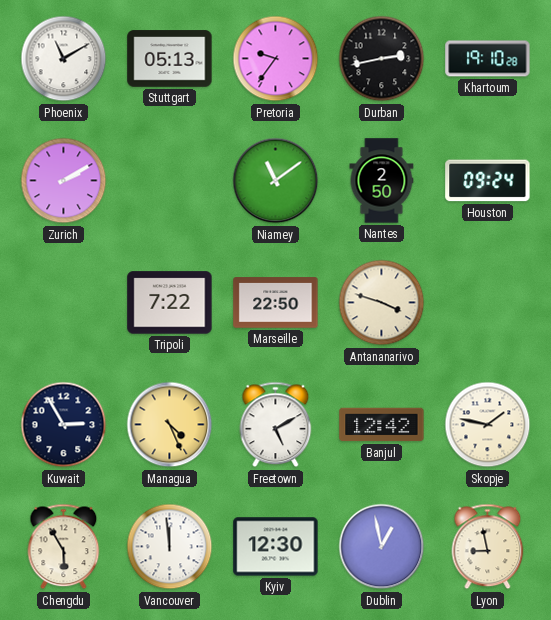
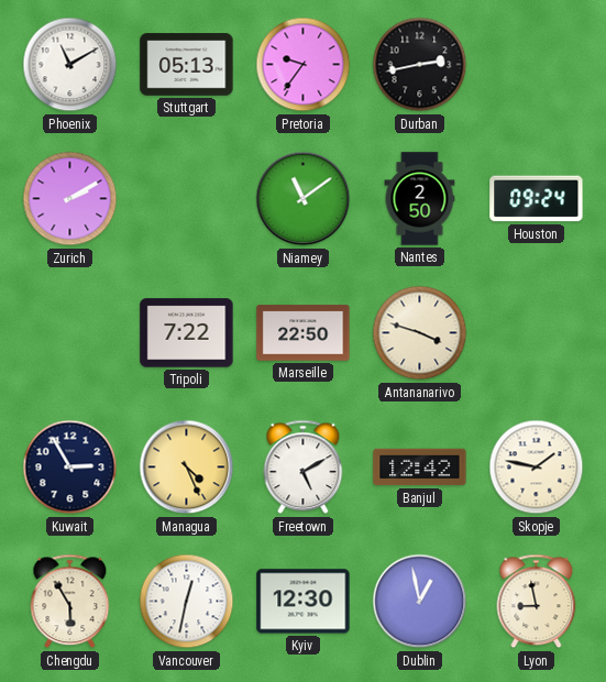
Khartoum: 19:10 -> none
Vancouver: 11:59 -> 12:32
